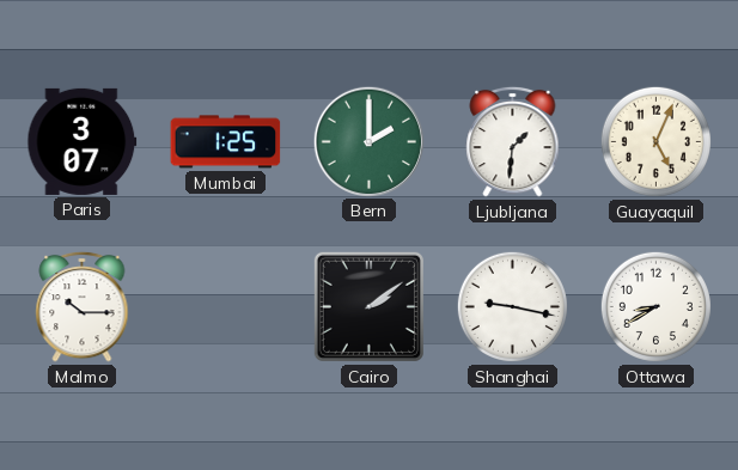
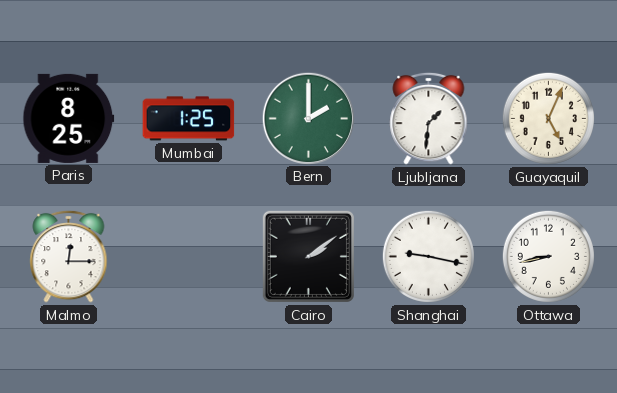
Paris: 3:07 -> 8:25
Malmo: 10:15 -> 12:15
Ottawa: 8:40 -> 8:43
